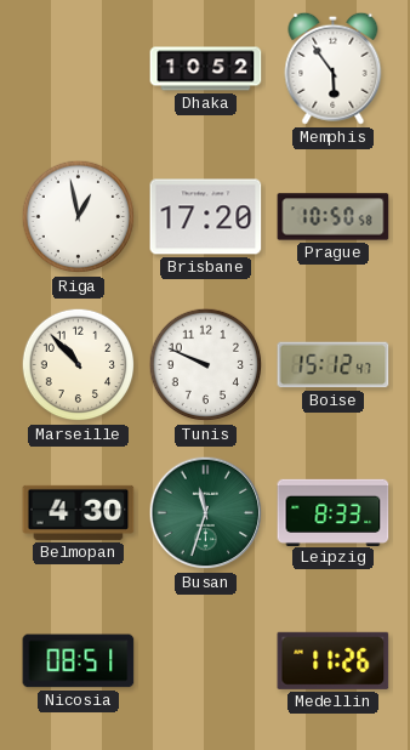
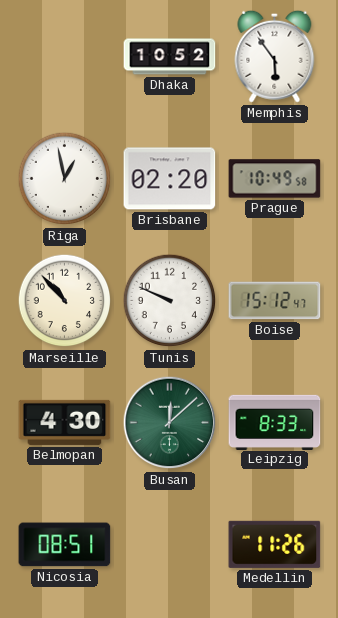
Brisbane: 17:20 -> 02:20
Prague: 10:50 -> 10:49
Busan: 11:33 -> 12:08
